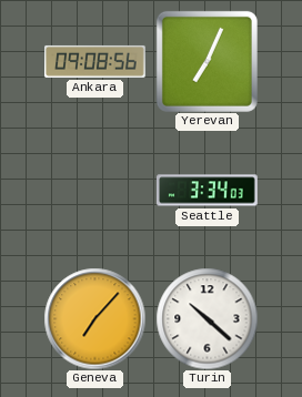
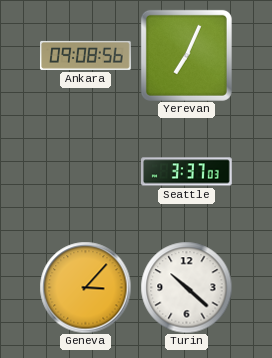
Seattle: 3:34 -> 3:37
Geneva: 7:07 -> 3:07
